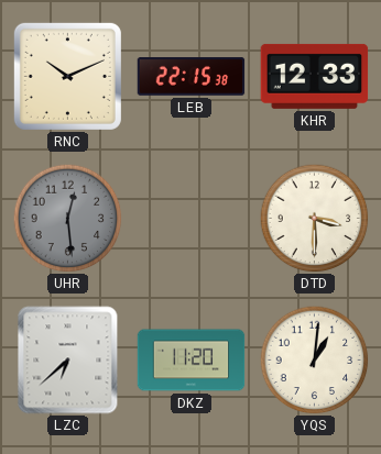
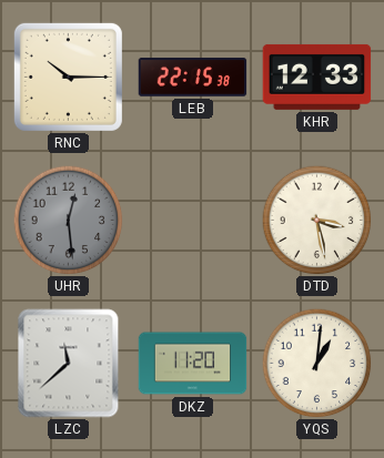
RNC: 10:11 -> 10:15
DTD: 3:30 -> 3:28
LZC: 6:38 -> 11:38
